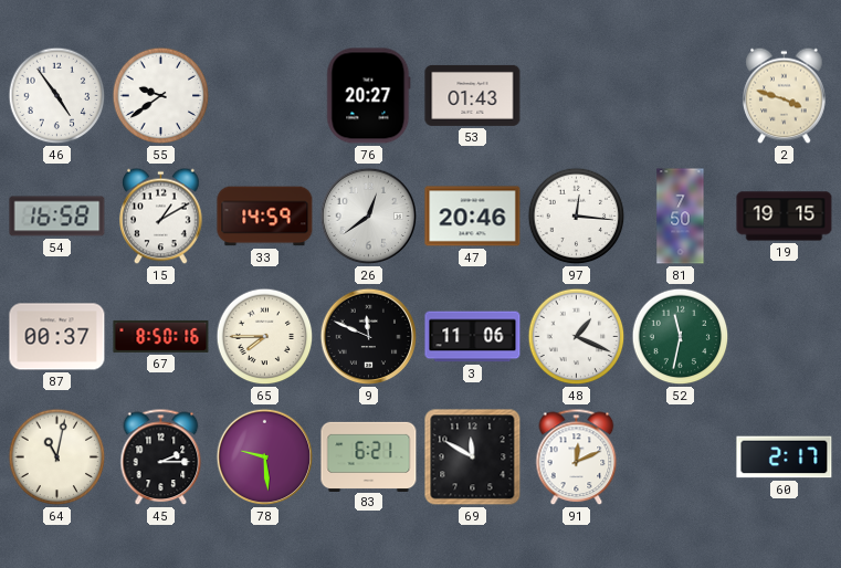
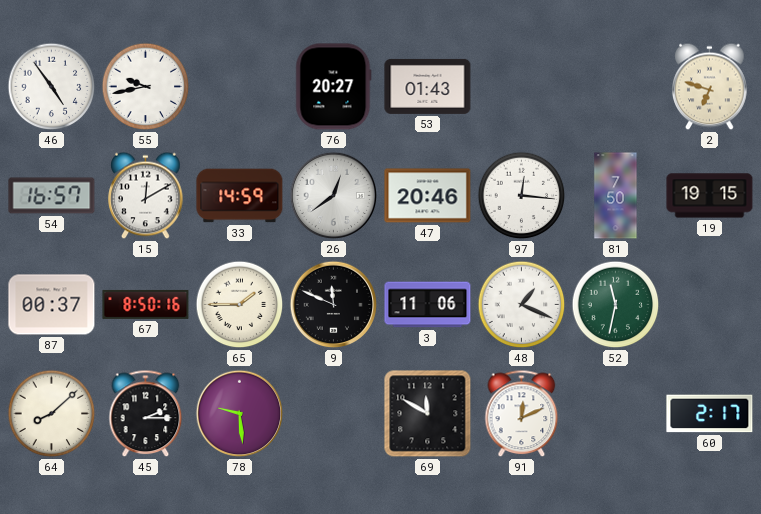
55: 9:39 -> 9:43
2: 3:48 -> 6:48
54: 16:58 -> 16:57
15: 1:10 -> 12:10
65: 7:45 -> 1:45
64: 11:02 -> 8:08
83: 6:21 -> none
